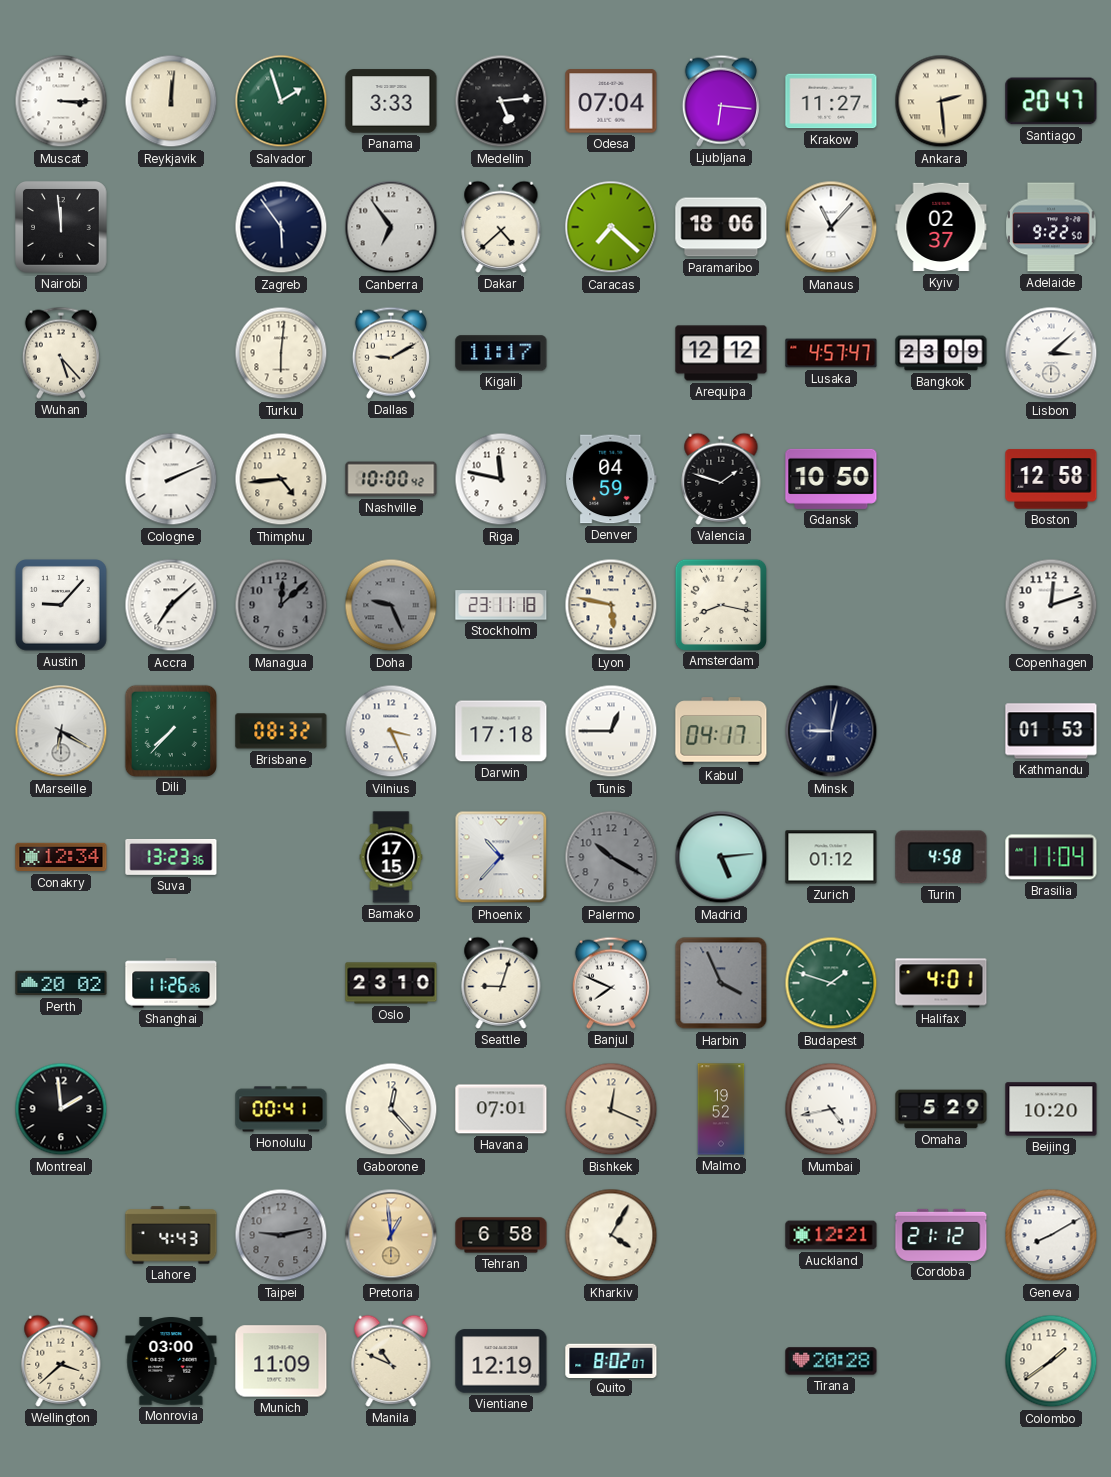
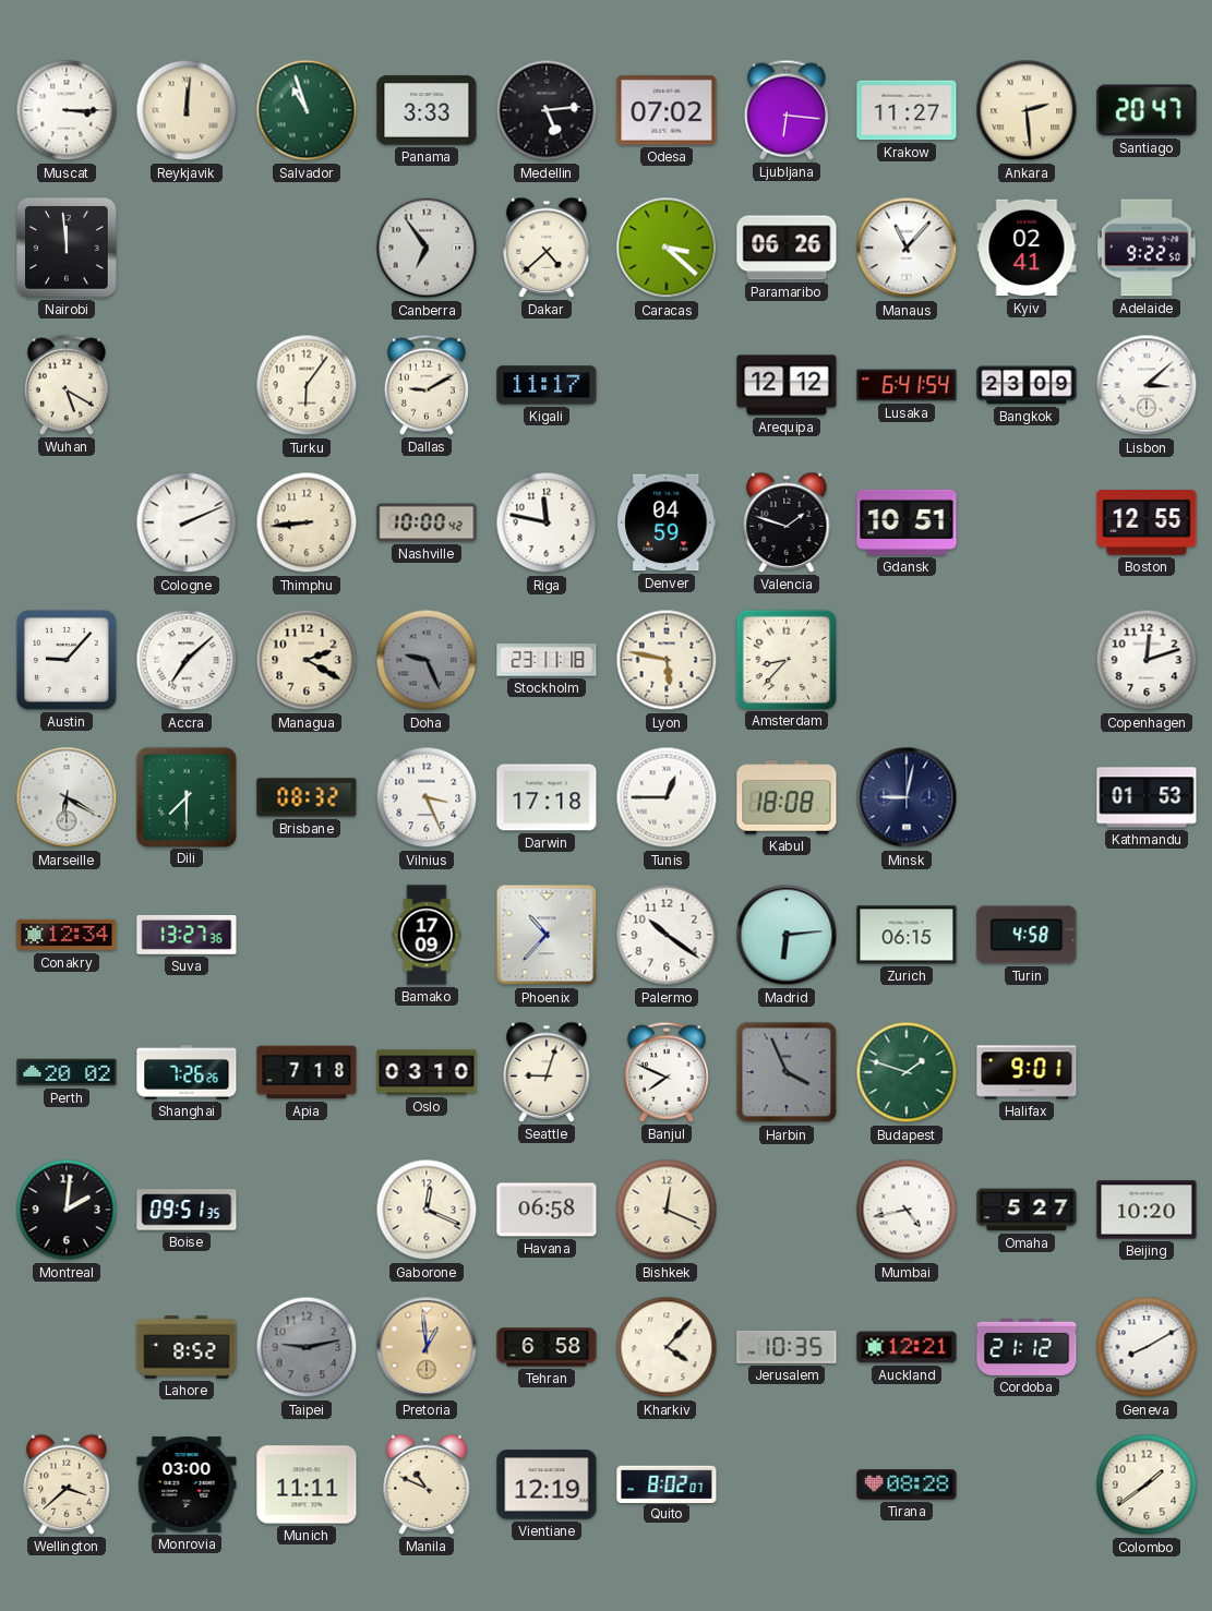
Salvador: 1:57 -> 10:57
Odesa: 07:04 -> 07:02
Zagreb: 5:54 -> none
Caracas: 7:22 -> 3:22
Paramaribo: 18:06 -> 06:26
Kyiv: 02:37 -> 02:41
Wuhan: 5:23 -> 5:20
Turku: 6:01 -> 6:06
Lusaka: 4:57 -> 6:41
Thimphu: 4:44 -> 8:44
Gdansk: 10:50 -> 10:51
Boston: 12:58 -> 12:55
Managua: 12:08 -> 2:20
Managua dial: grey -> cream
Amsterdam: 8:17 -> 8:37
Dili: 7:37 -> 7:30
Kabul: 04:17 -> 18:08
Suva: 13:23 -> 13:27
Bamako: 17:15 -> 17:09
Palermo: 10:20 -> 10:21
Palermo dial: grey -> white
Madrid: 5:14 -> 6:14
Zurich: 01:12 -> 06:15
Brasilia: 11:04 -> none
Shanghai: 11:26 -> 7:26
Apia: none -> 7:18
Oslo: 23:10 -> 03:10
Halifax: 4:01 -> 9:01
Montreal: 1:59 -> 2:01
Boise: none -> 09:51
Honolulu: 00:41 -> none
Gaborone: 12:23 -> 12:19
Havana: 07:01 -> 06:58
Malmo: 19:52 -> none
Omaha: 5:29 -> 5:27
Lahore: 4:43 -> 8:52
Kharkiv: 4:05 -> 4:07
Jerusalem: none -> 10:35
Munich: 11:09 -> 11:11
Tirana: 20:28 -> 08:28
